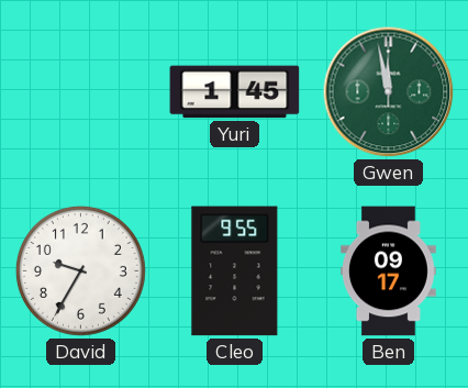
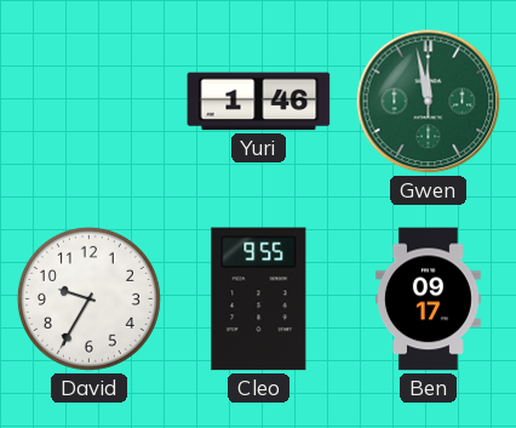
Yuri: 1:45 -> 1:46
